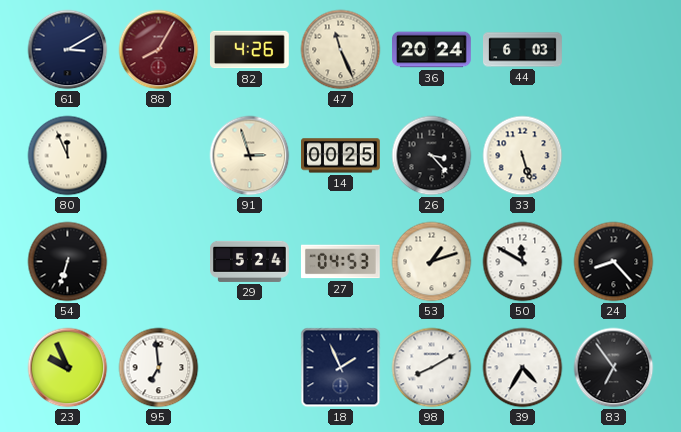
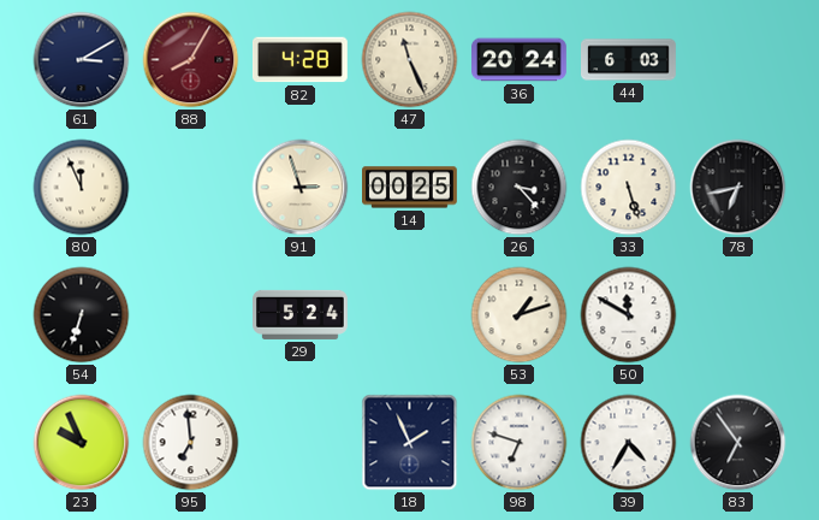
82: 4:26 -> 4:28
78: none -> 6:43
27: 04:53 -> none
24: 8:23 -> none
98: 8:10 -> 6:48
